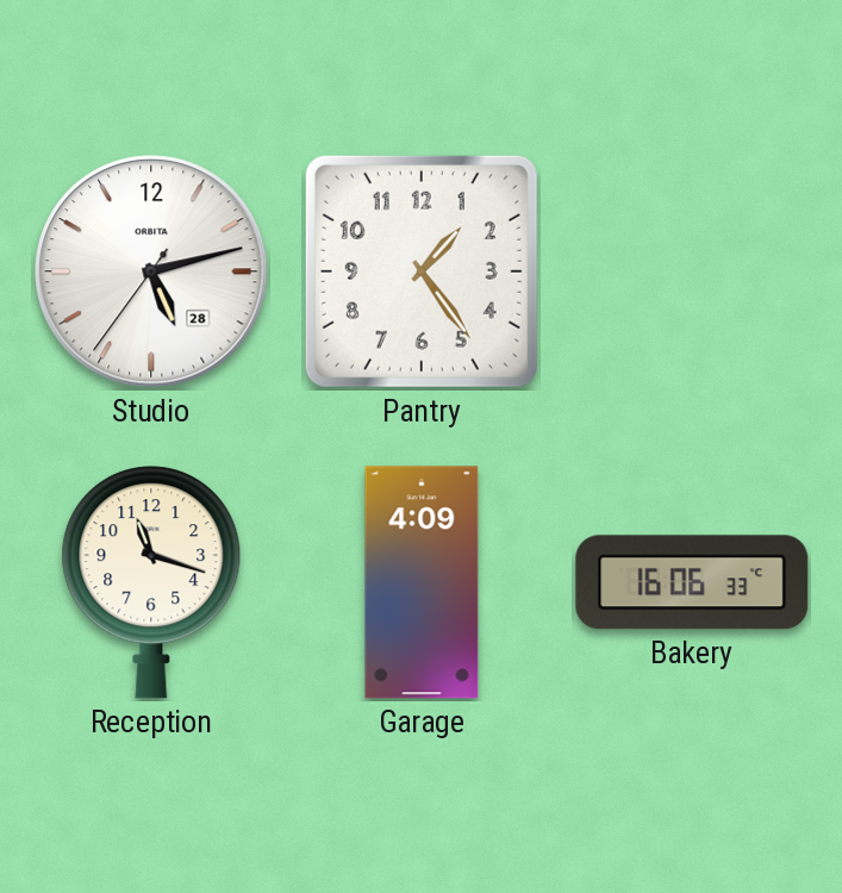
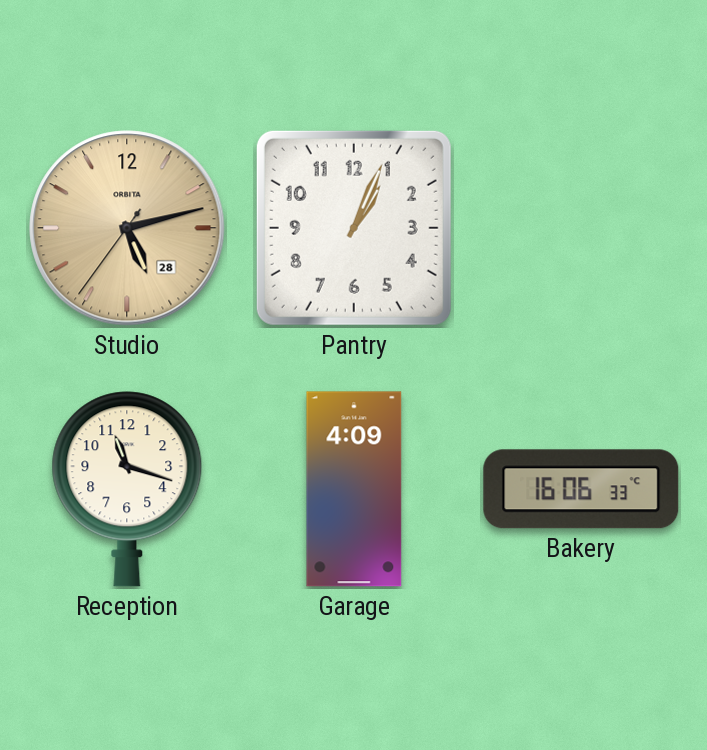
Studio dial: white -> champagne
Pantry: 1:24 -> 1:04
